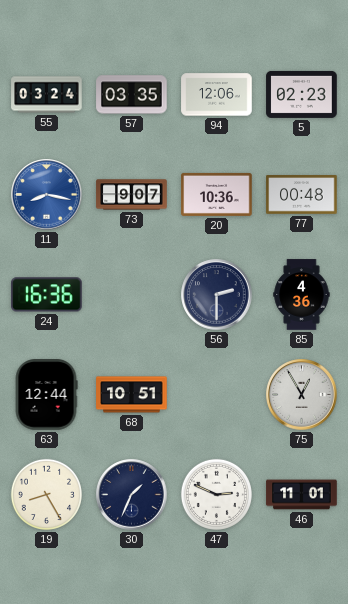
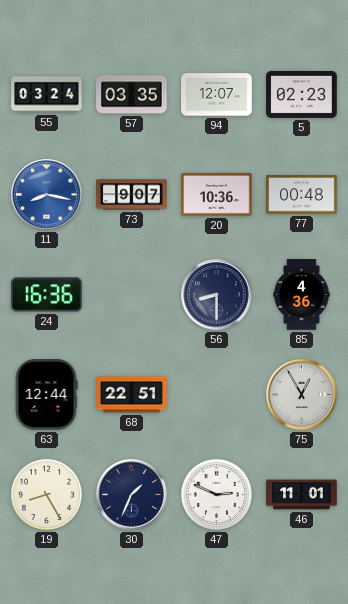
94: 12:06 -> 12:07
56: 2:30 -> 8:30
68: 10:51 -> 22:51
